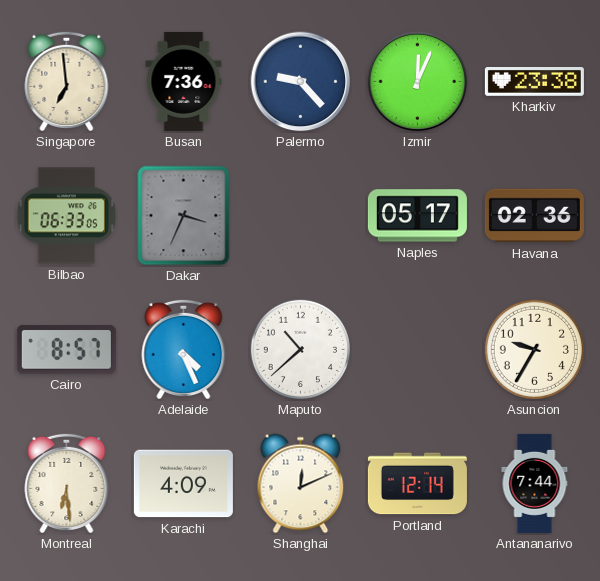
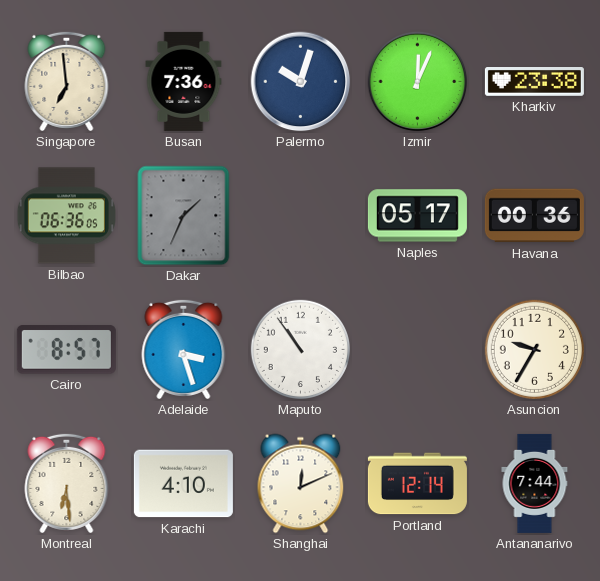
Palermo: 9:23 -> 10:03
Bilbao: 06:33 -> 06:36
Dakar: 3:34 -> 1:34
Havana: 02:36 -> 00:36
Adelaide: 4:26 -> 3:27
Maputo: 10:38 -> 10:54
Karachi: 4:09 -> 4:10
